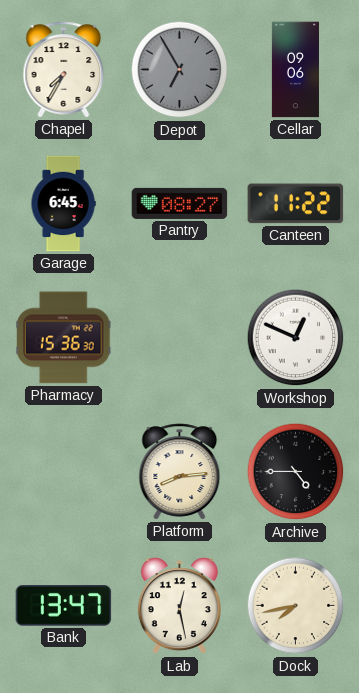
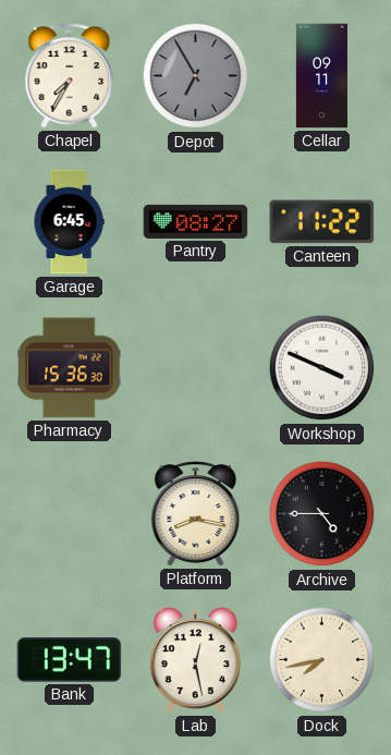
Cellar: 09:06 -> 09:11
Workshop: 12:49 -> 3:49
Platform: 8:14 -> 8:17
